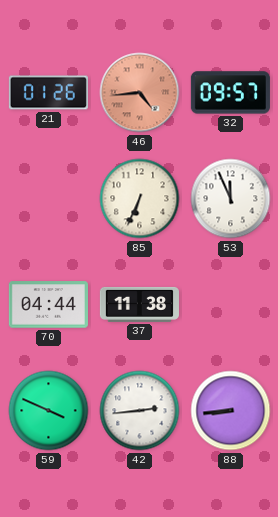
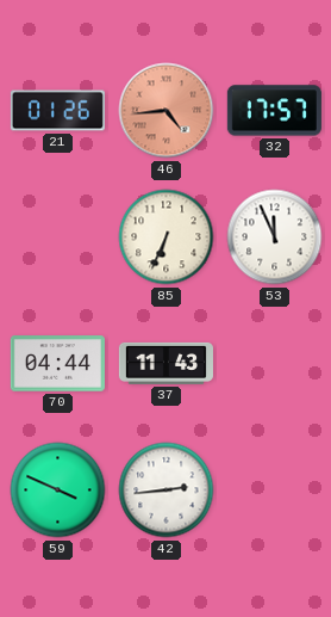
32: 09:57 -> 17:57
37: 11:38 -> 11:43
88: 8:44 -> none
